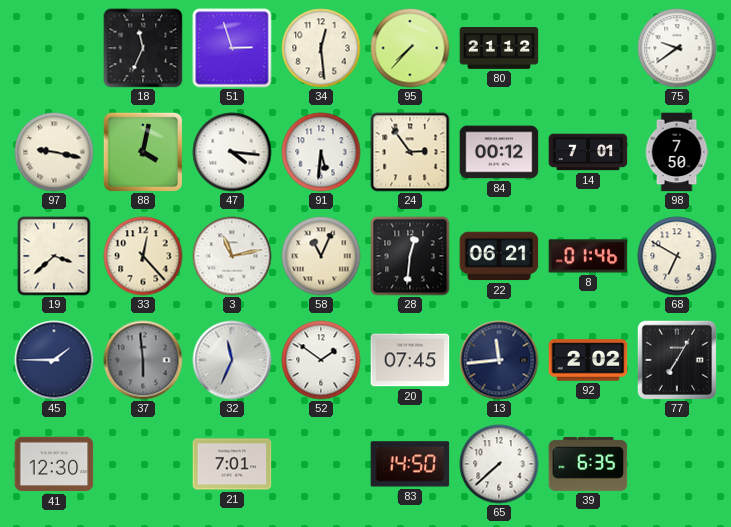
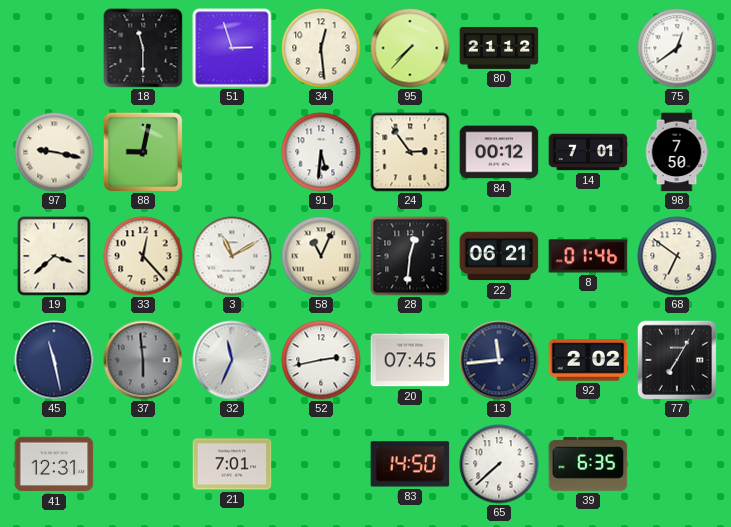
18: 11:34 -> 11:30
75: 9:39 -> 12:39
88: 4:02 -> 9:02
47: 4:16 -> none
3: 11:13 -> 11:10
68: 6:50 -> 6:51
45: 1:45 -> 11:28
52: 1:51 -> 2:43
41: 12:30 -> 12:31
